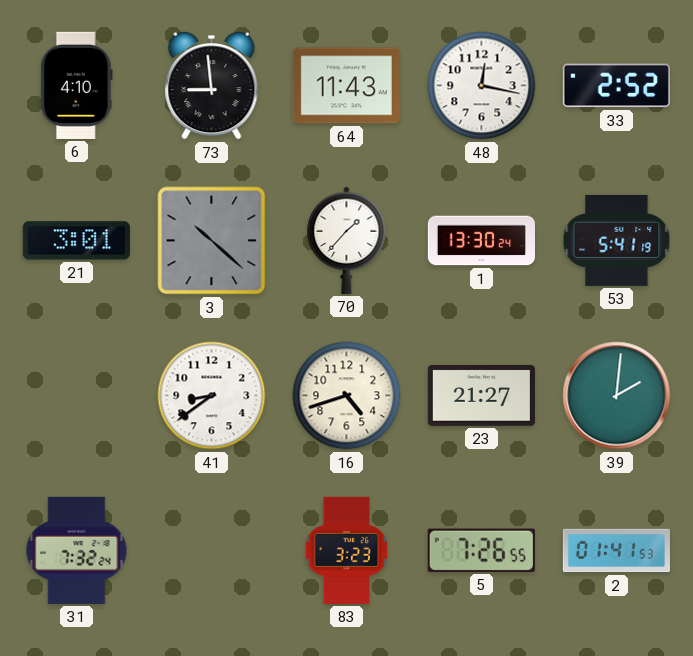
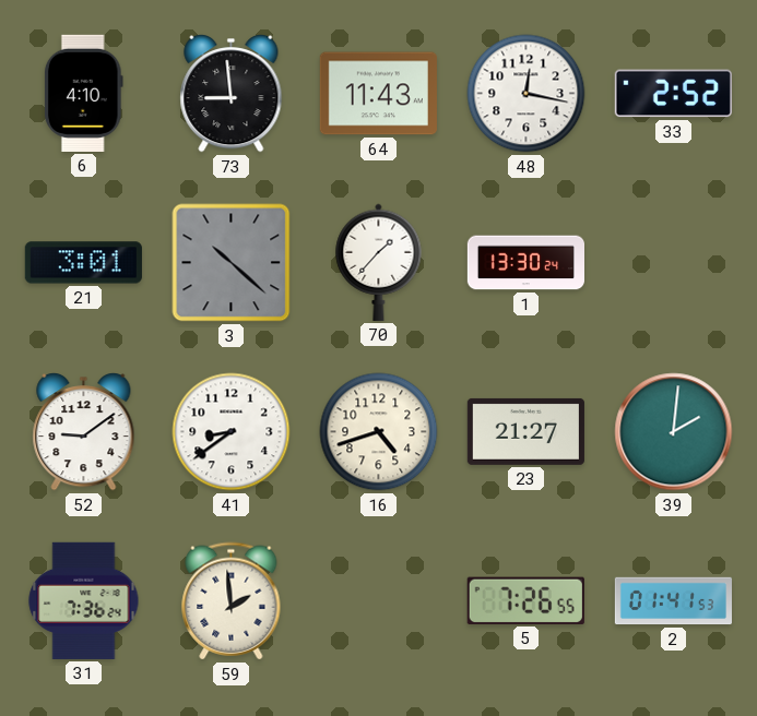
53: 5:41 -> none
52: none -> 9:09
31: 7:32 -> 7:36
59: none -> 1:59
83: 3:23 -> none
